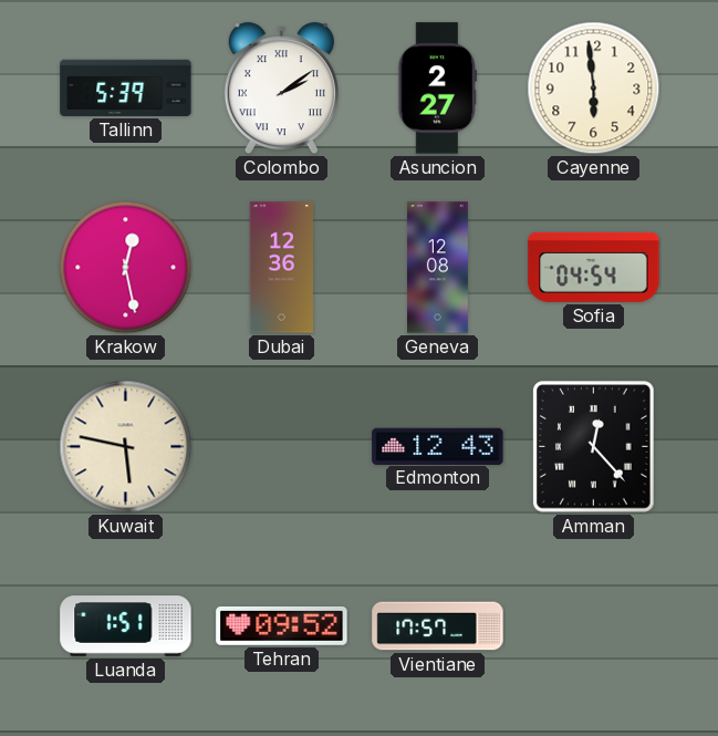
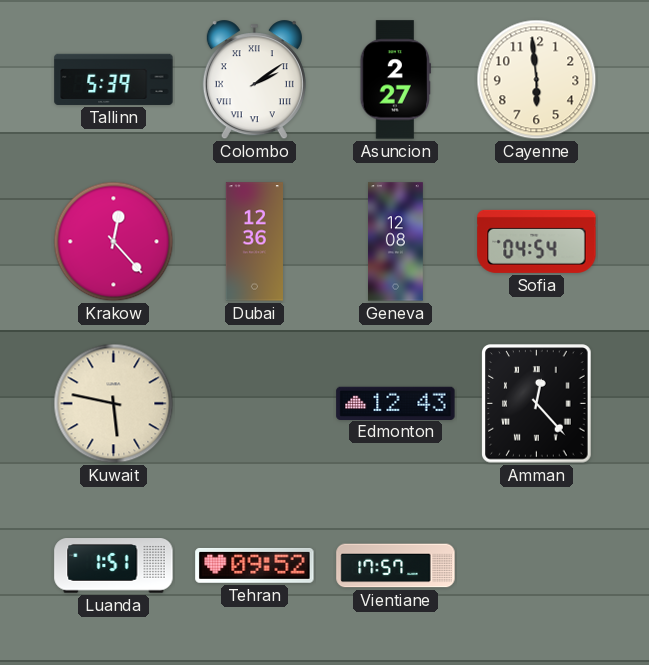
Krakow: 12:28 -> 12:23
